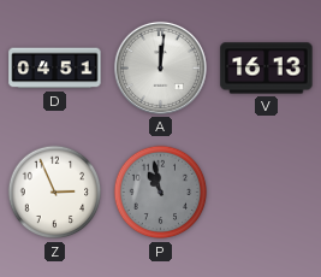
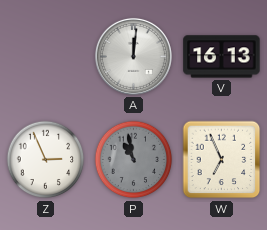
D: 04:51 -> none
W: none -> 6:56
